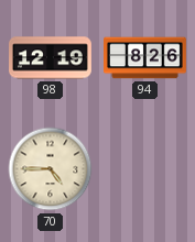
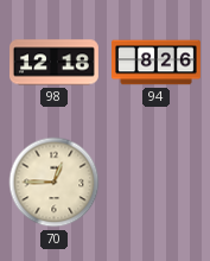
98: 12:19 -> 12:18
70: 4:45 -> 12:45
